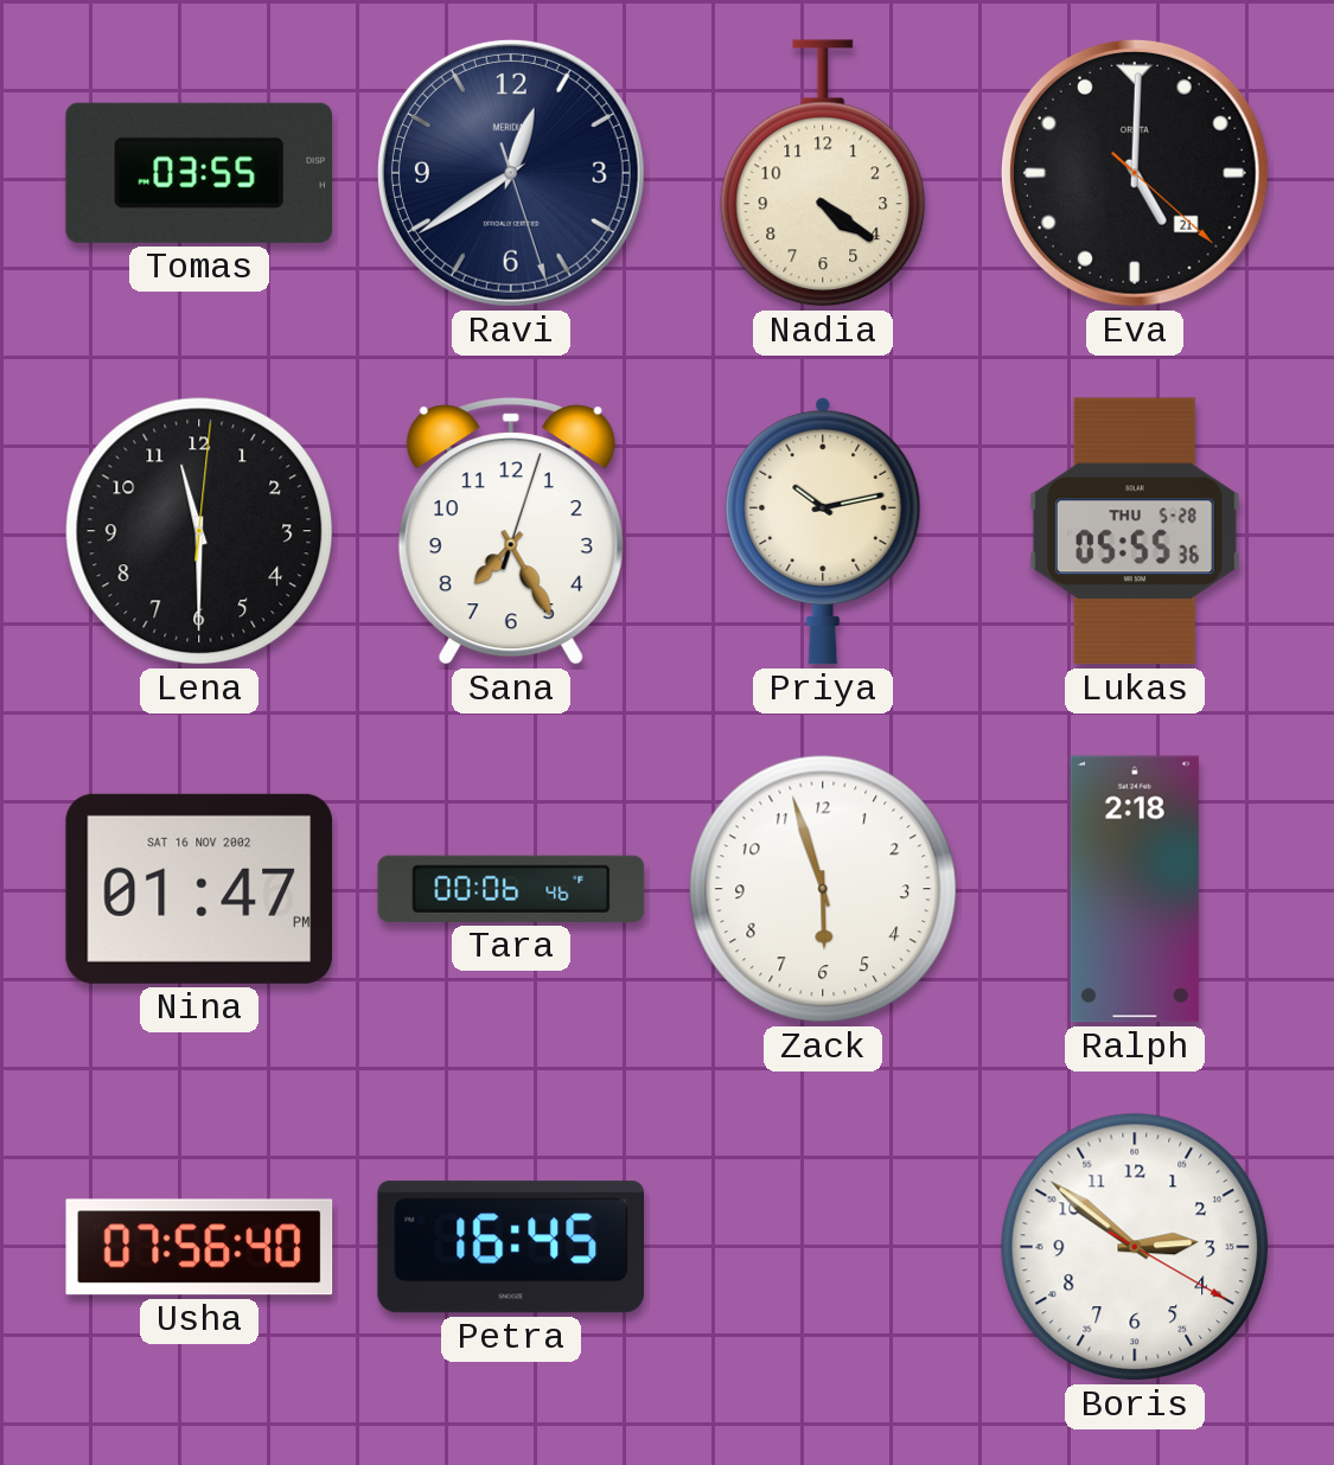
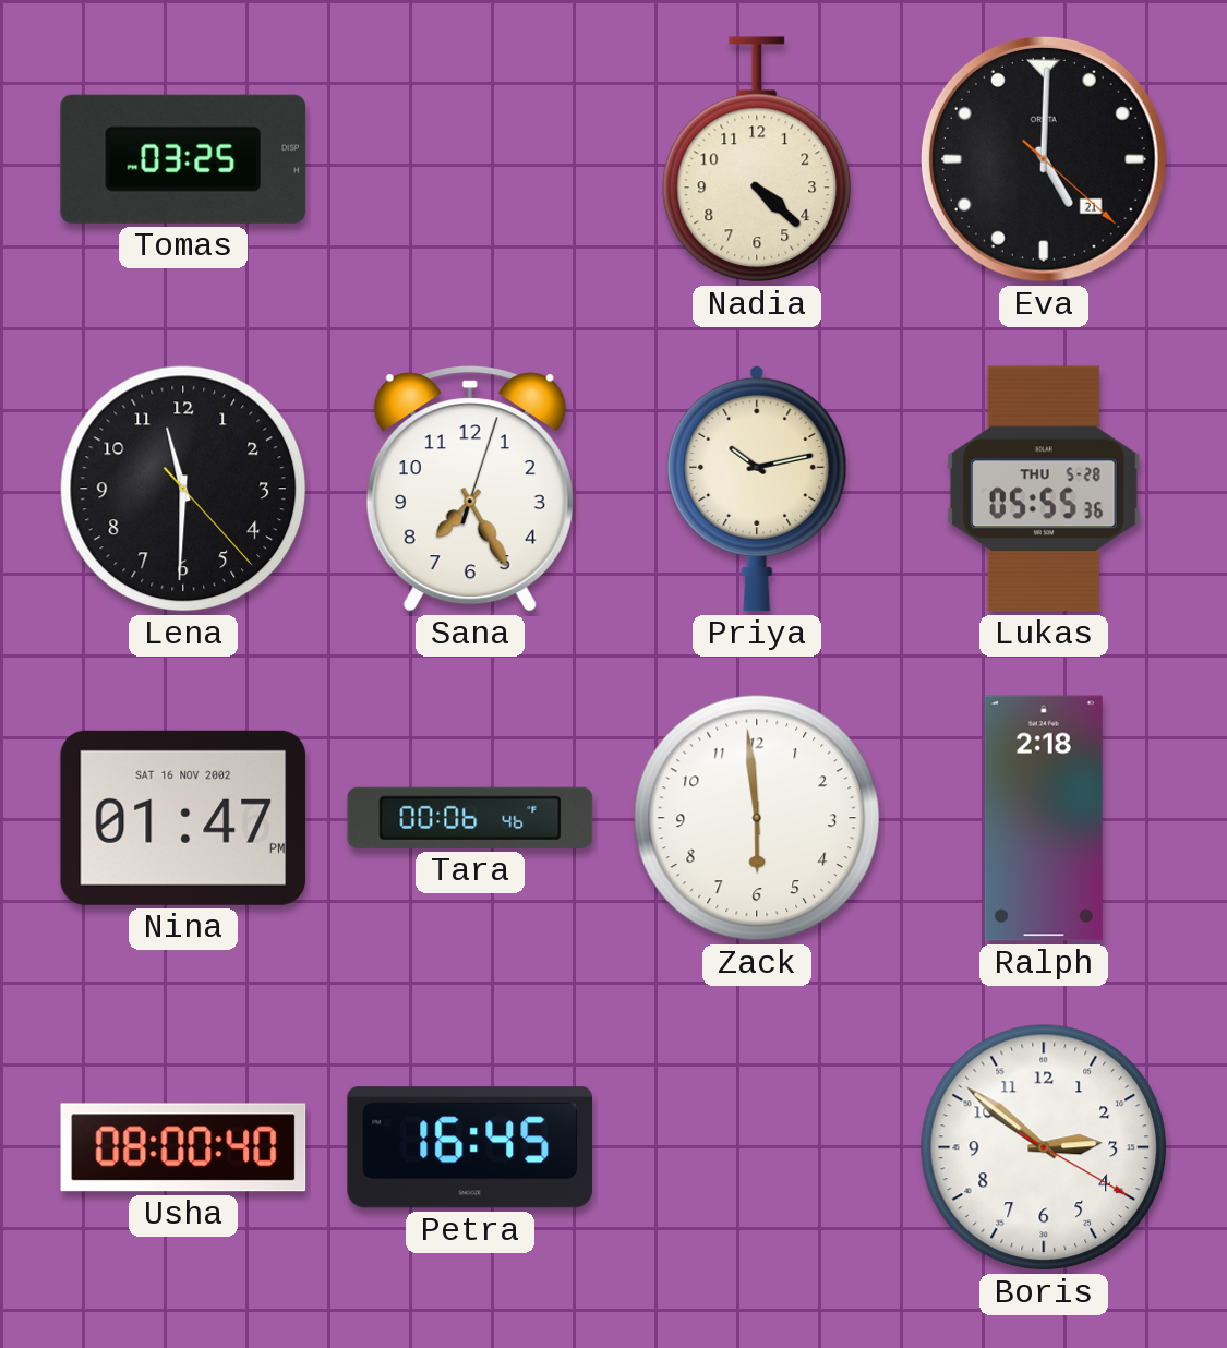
Tomas: 03:55 -> 03:25
Ravi: 12:39 -> none
Nadia: 4:21 -> 4:22
Lena: 11:30:01 -> 11:30:23
Zack: 5:57 -> 5:59
Usha: 07:56 -> 08:00
